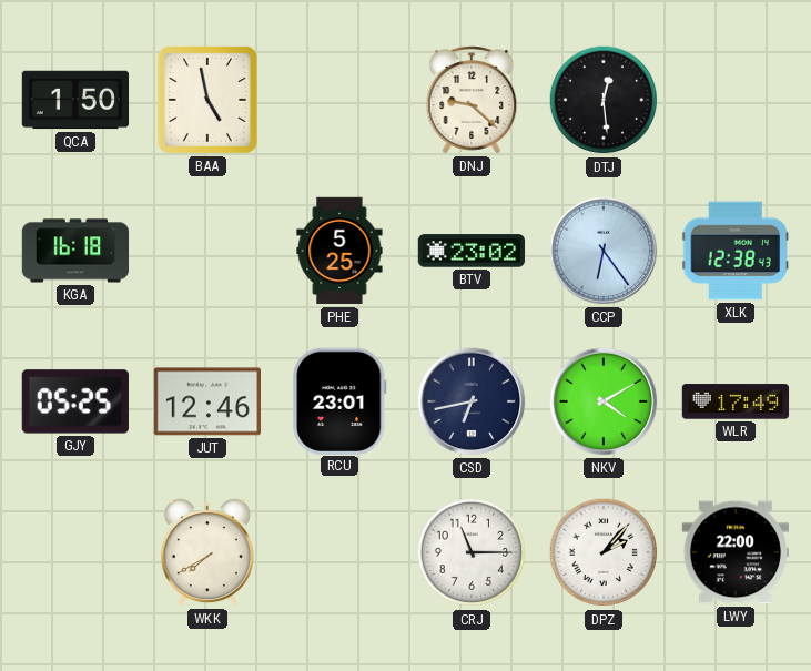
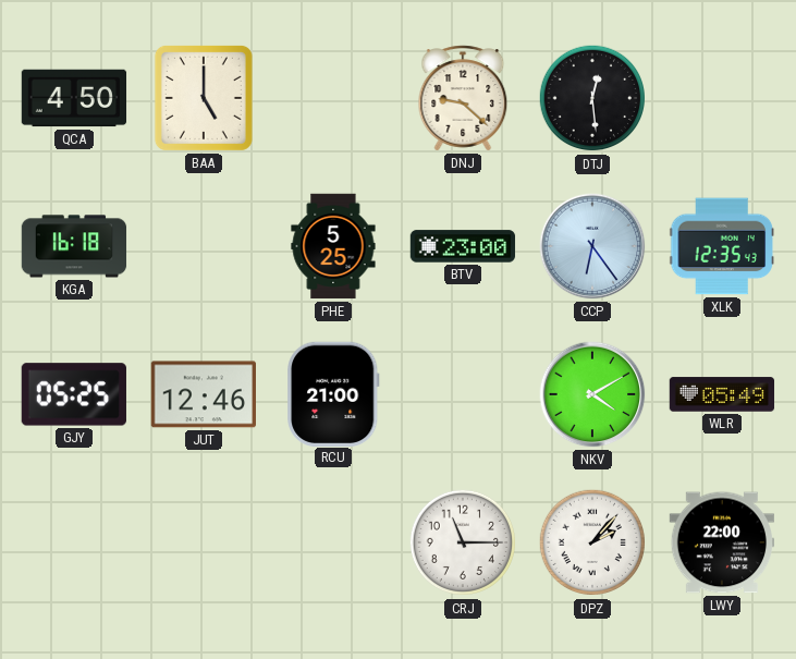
QCA: 1:50 -> 4:50
BAA: 4:58 -> 5:00
BTV: 23:02 -> 23:00
XLK: 12:38 -> 12:35
RCU: 23:01 -> 21:00
CSD: 6:43 -> none
WLR: 17:49 -> 05:49
WKK: 7:40 -> none
